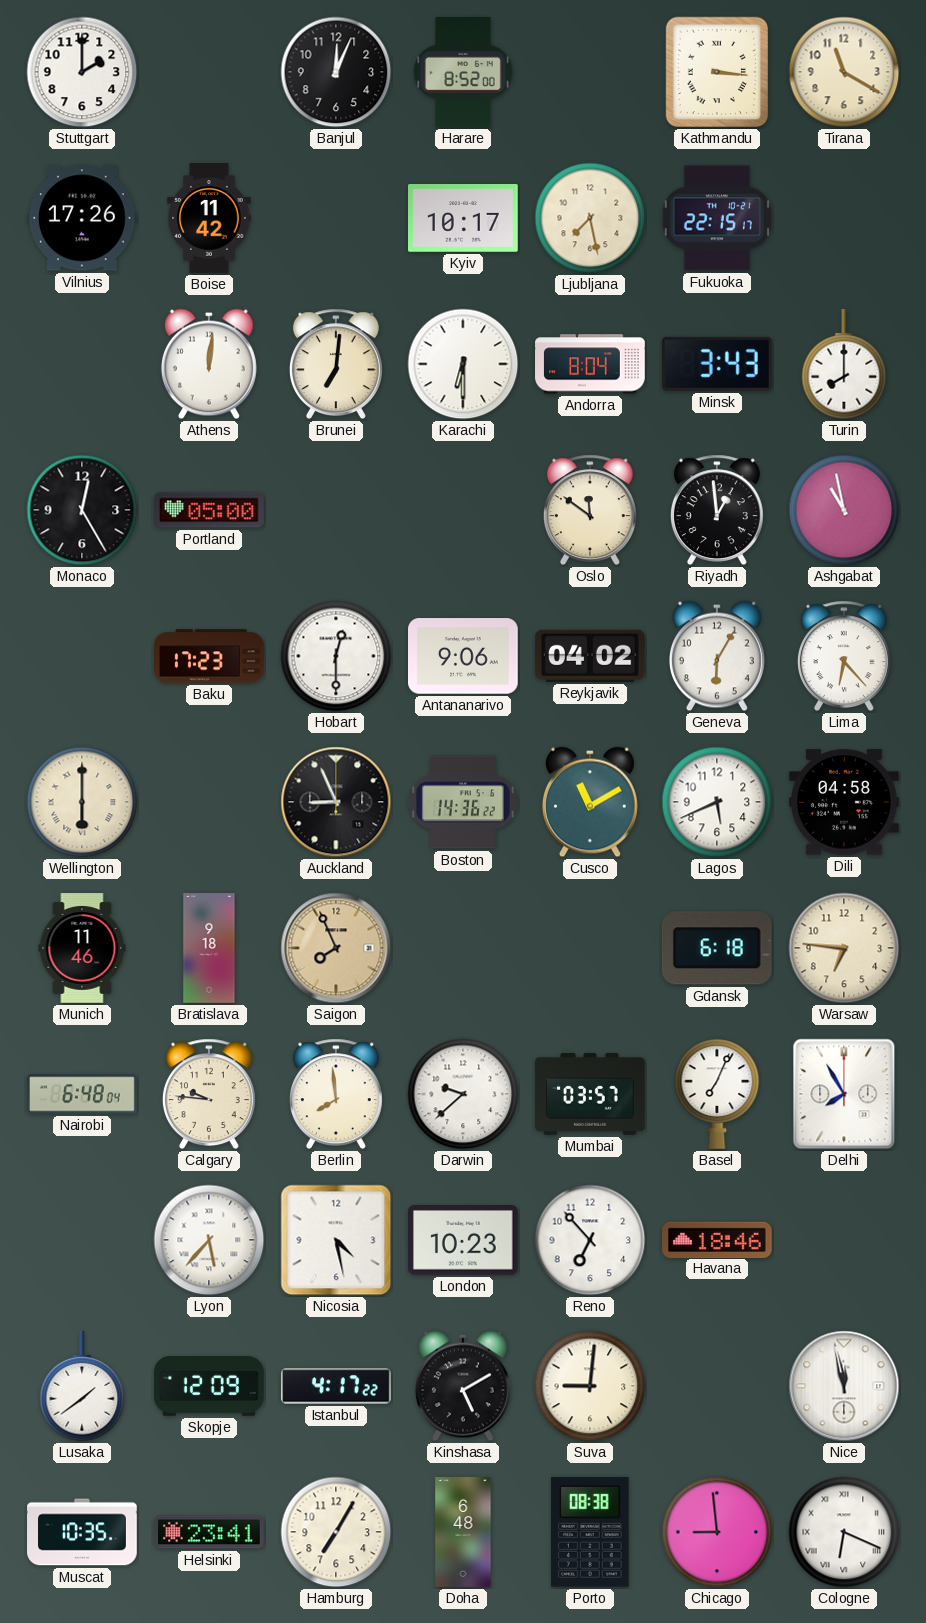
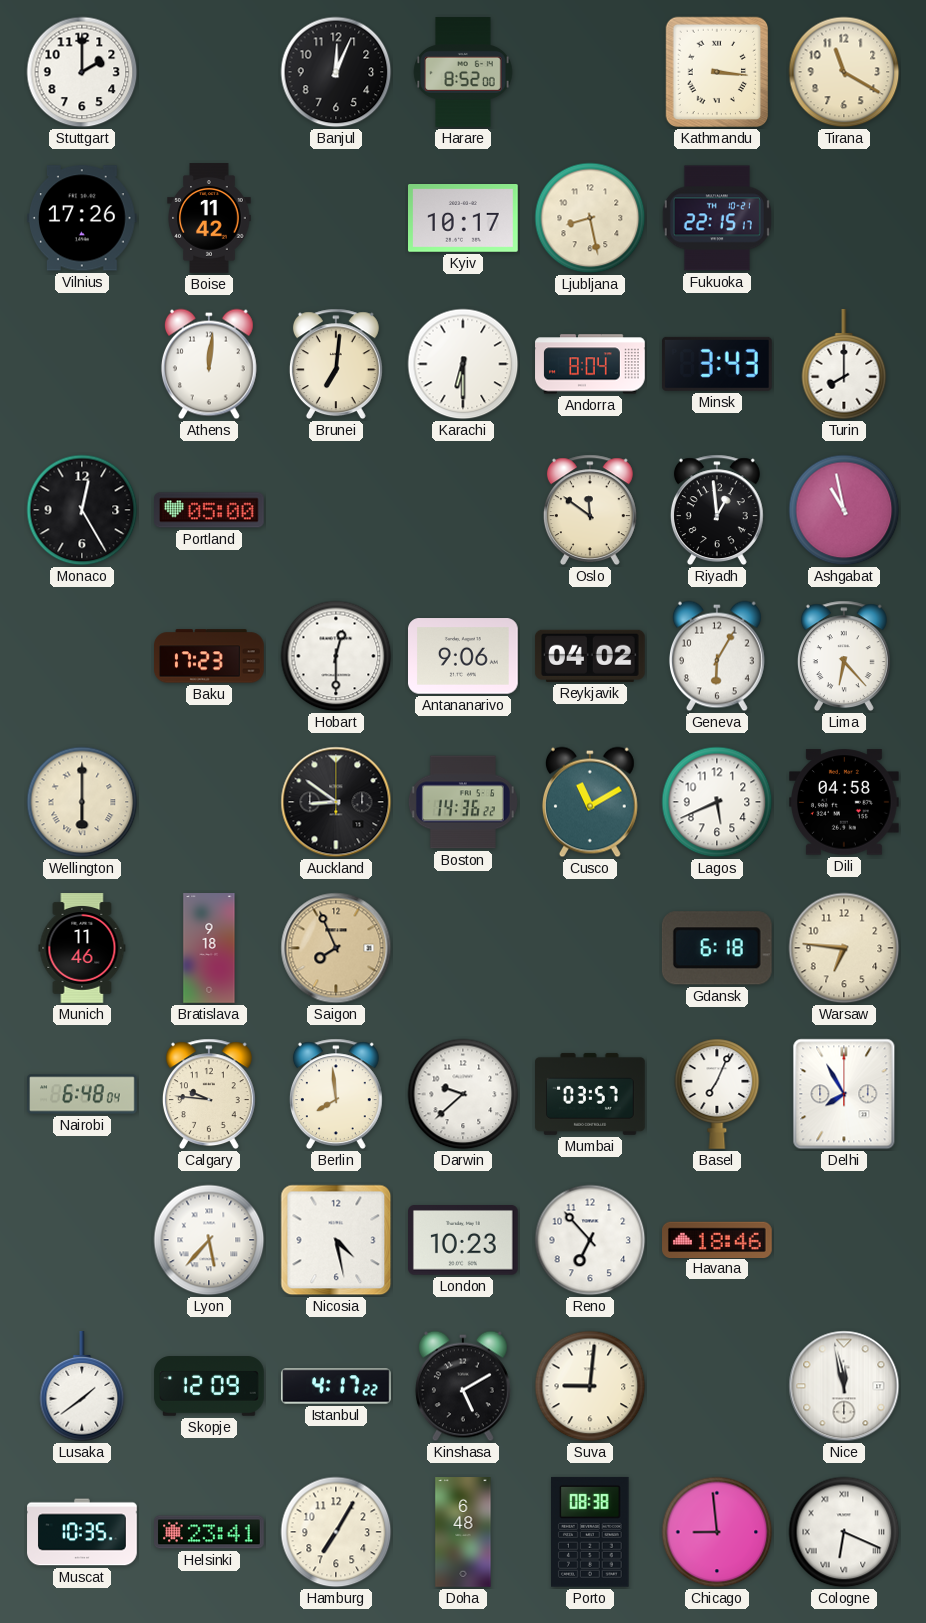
Ljubljana: 7:28 -> 8:28
Auckland: 8:56 -> 8:51
